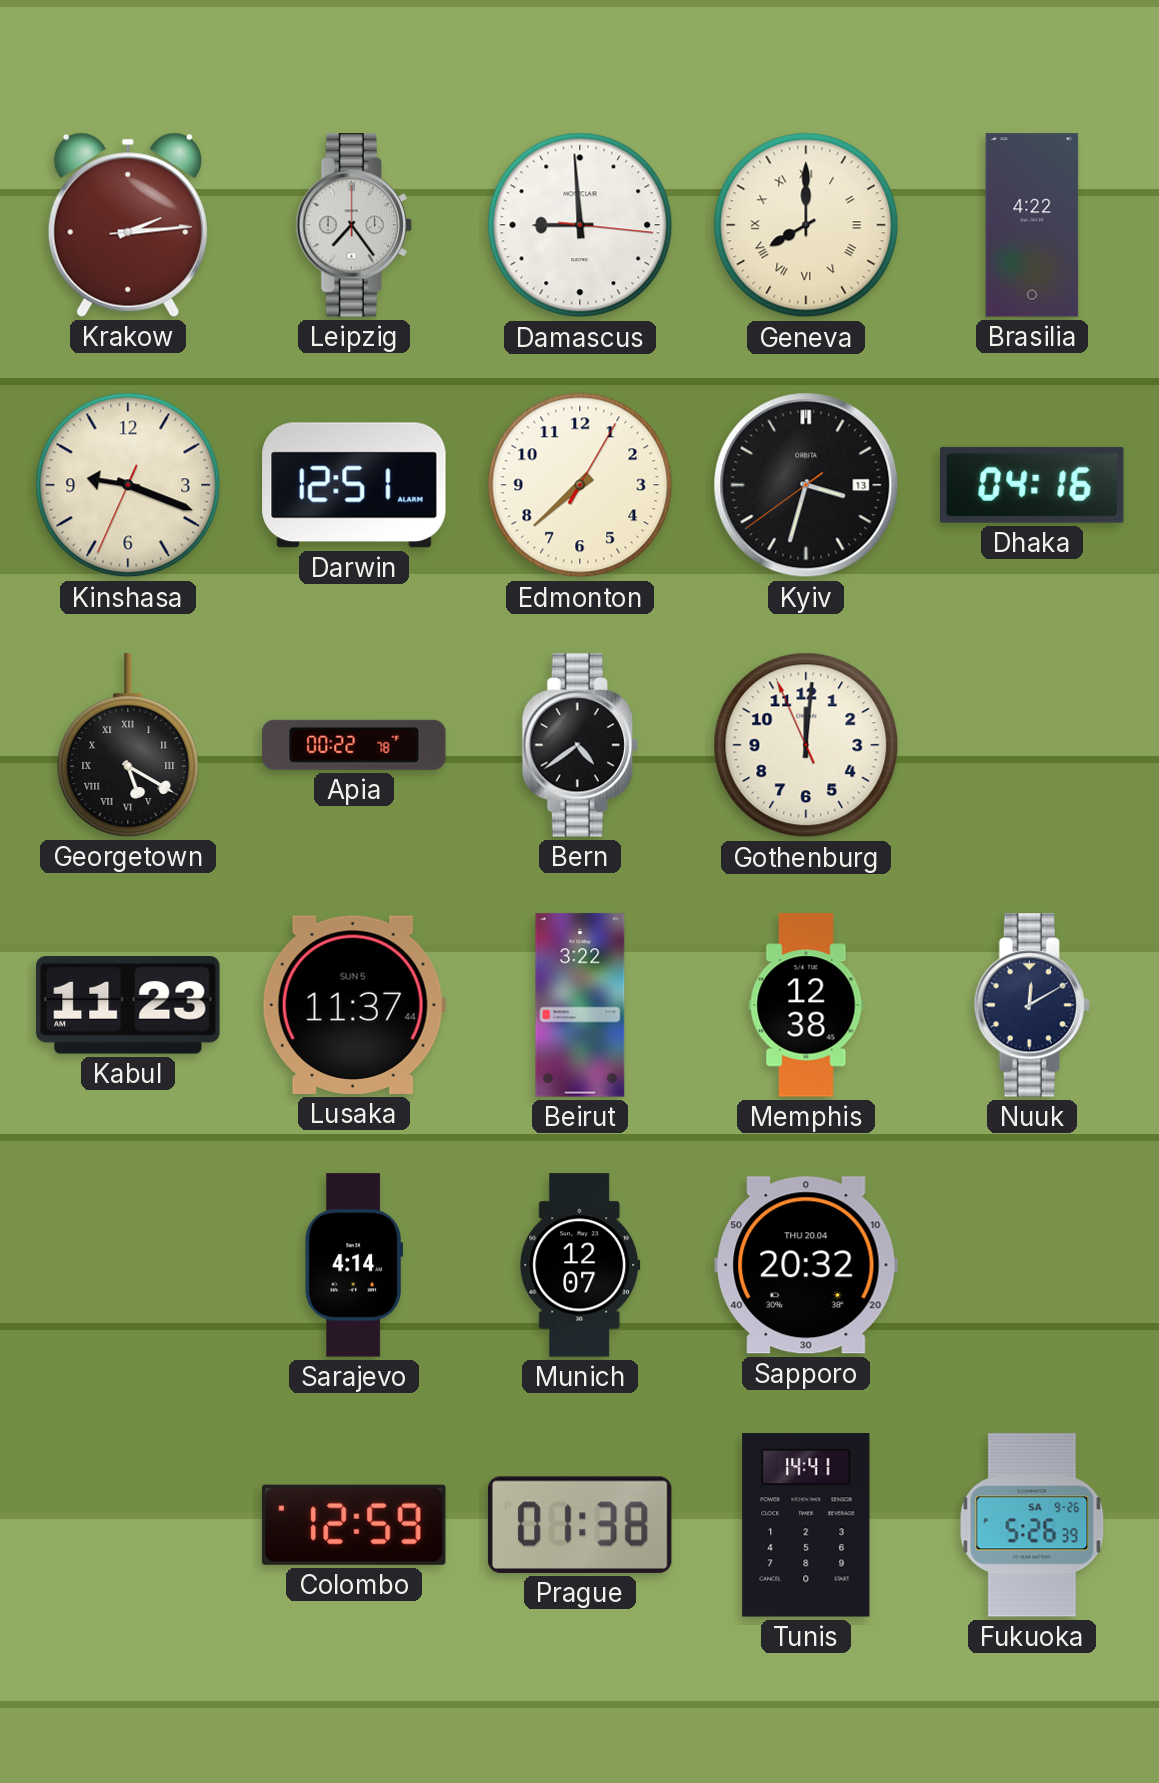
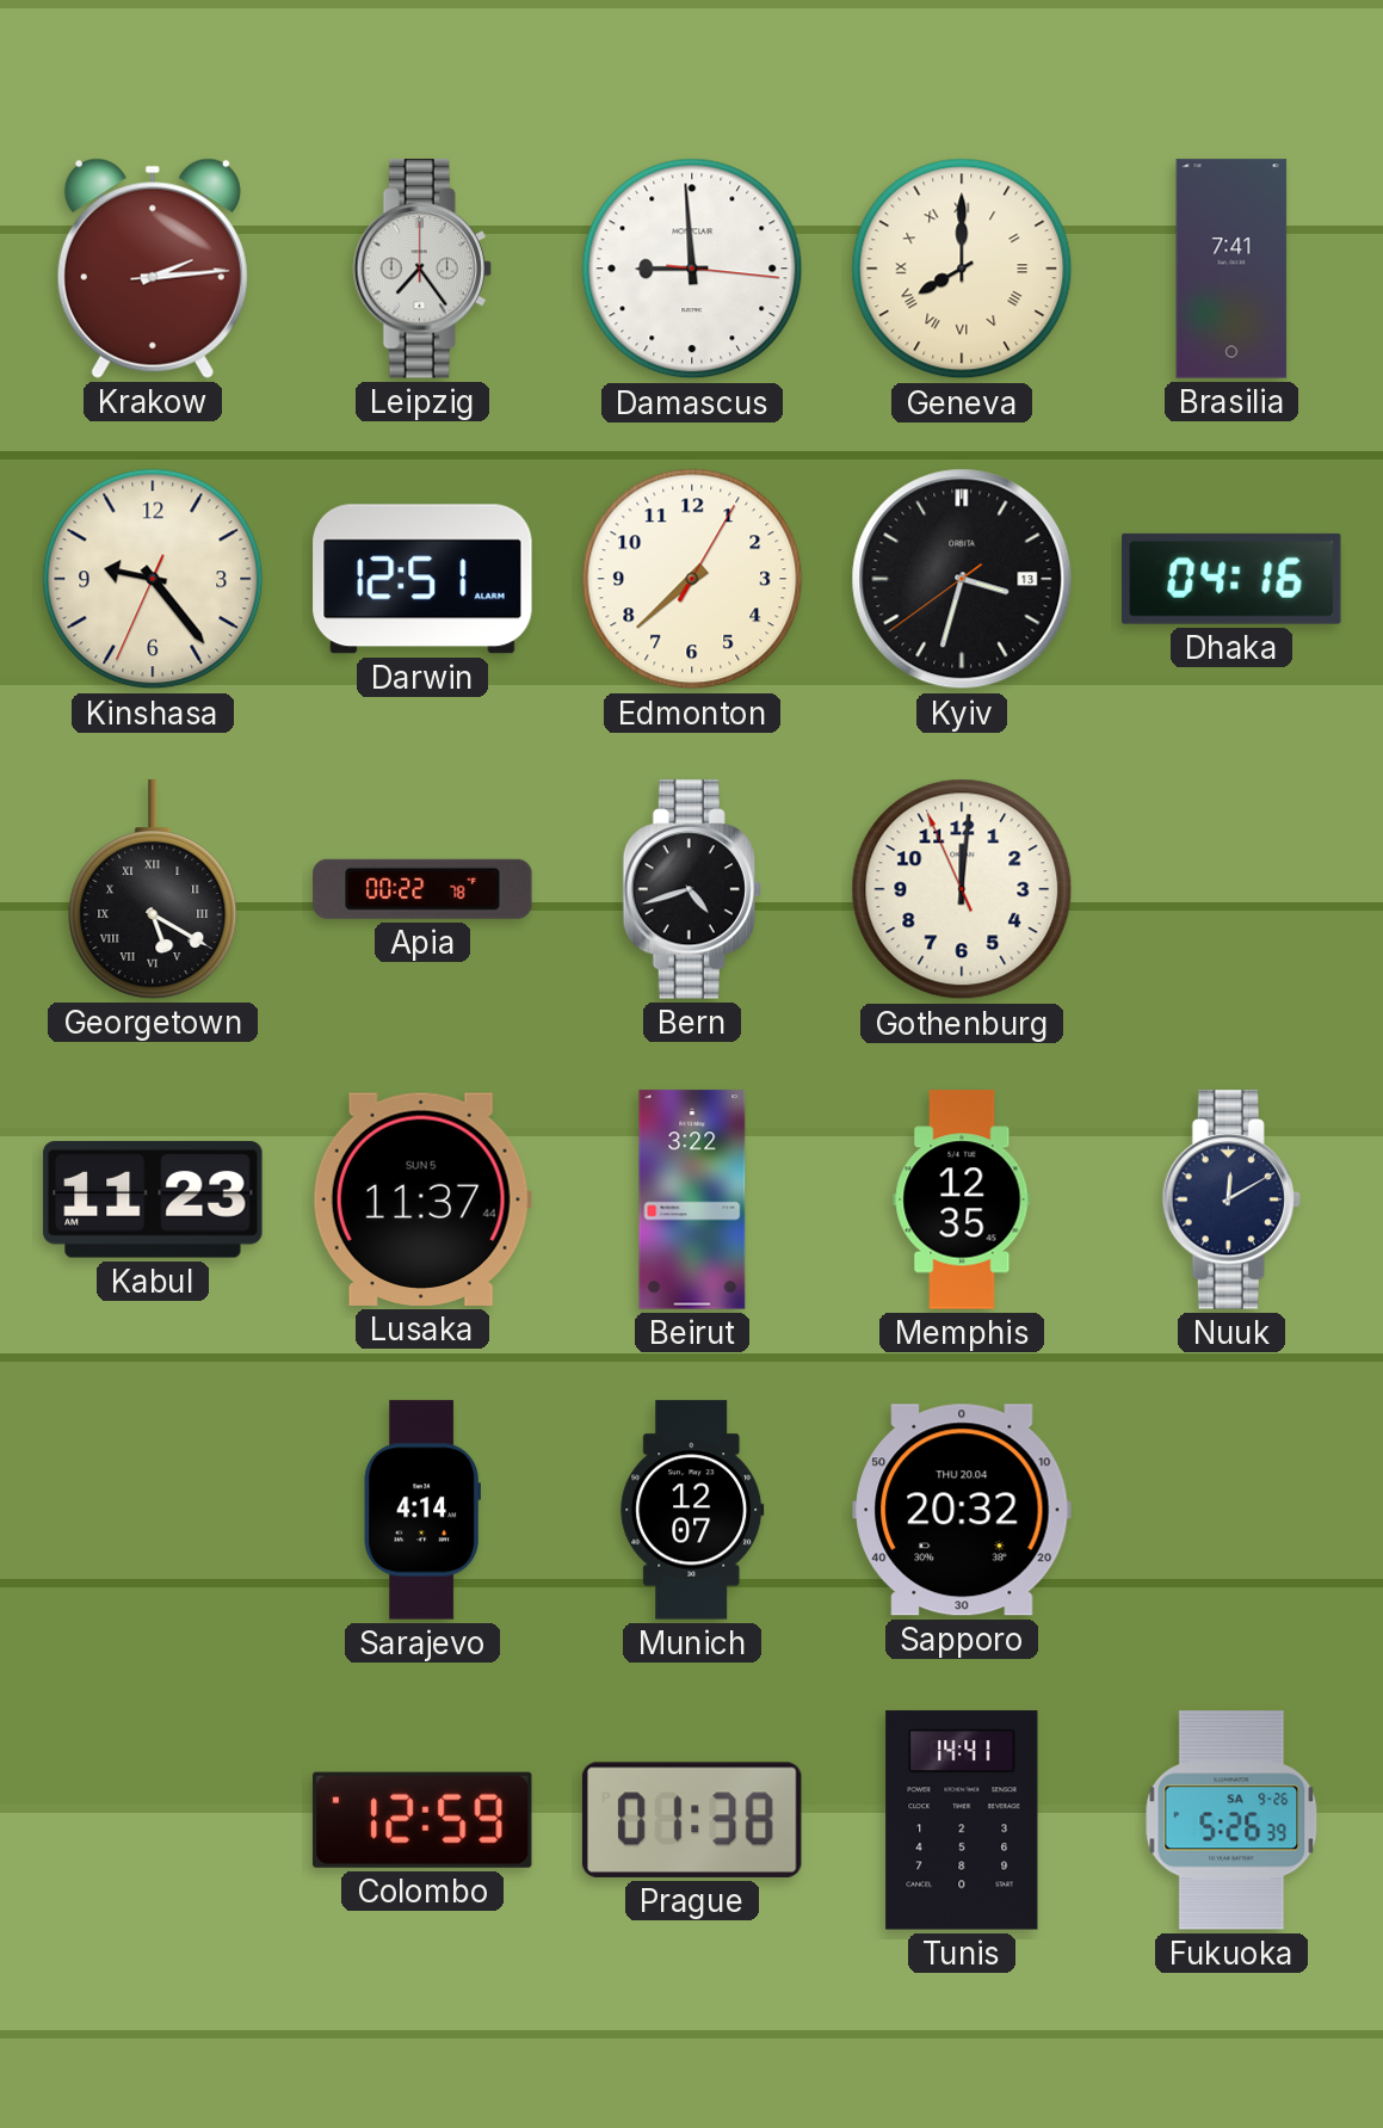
Brasilia: 4:22 -> 7:41
Kinshasa: 9:18 -> 9:23
Bern: 4:39 -> 4:42
Memphis: 12:38 -> 12:35
